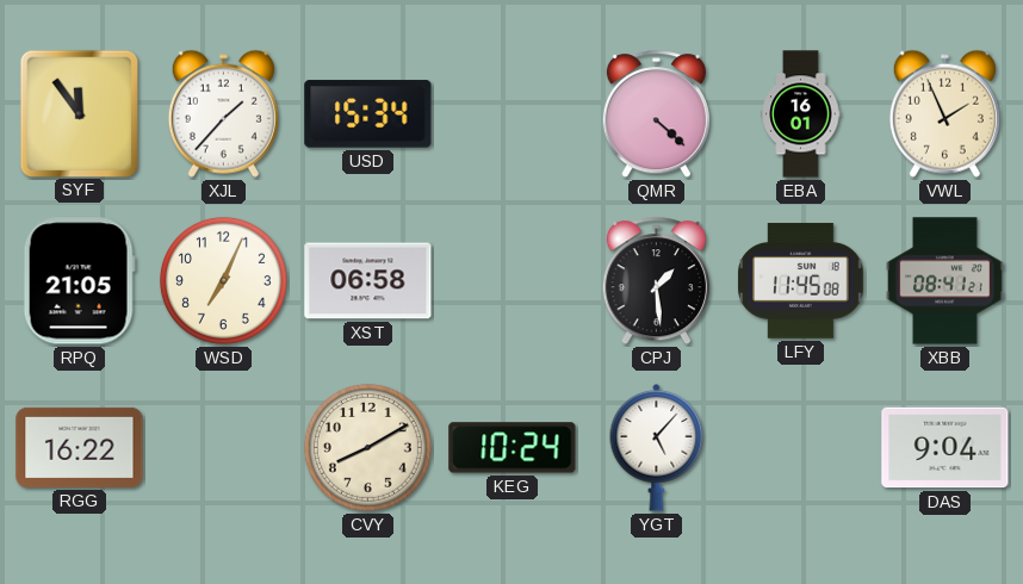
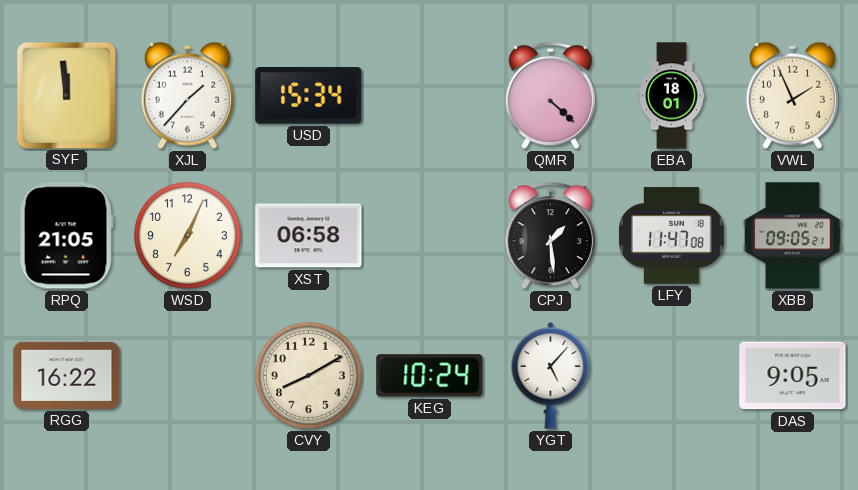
SYF: 11:54 -> 11:59
EBA: 16:01 -> 18:01
LFY: 11:45 -> 11:47
XBB: 08:41 -> 09:05
DAS: 9:04 -> 9:05
